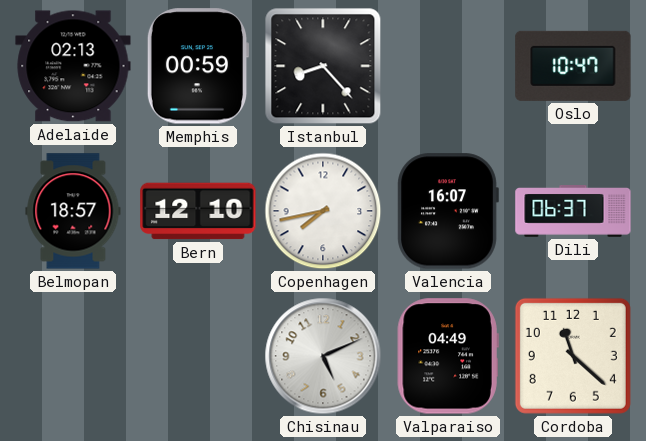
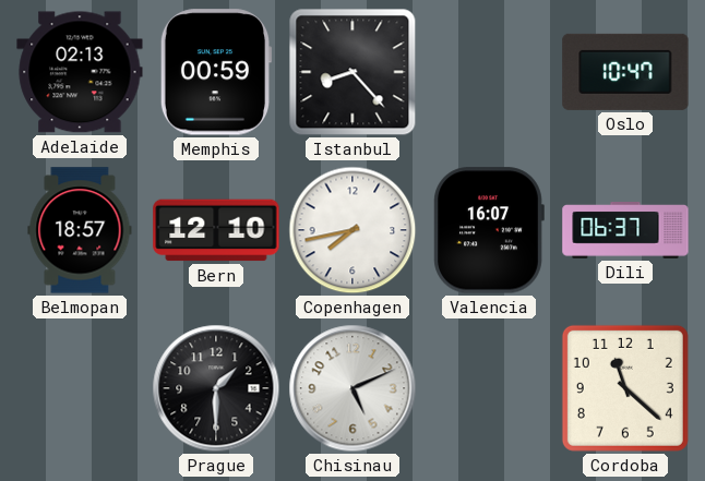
Prague: none -> 1:30
Valparaiso: 04:49 -> none
